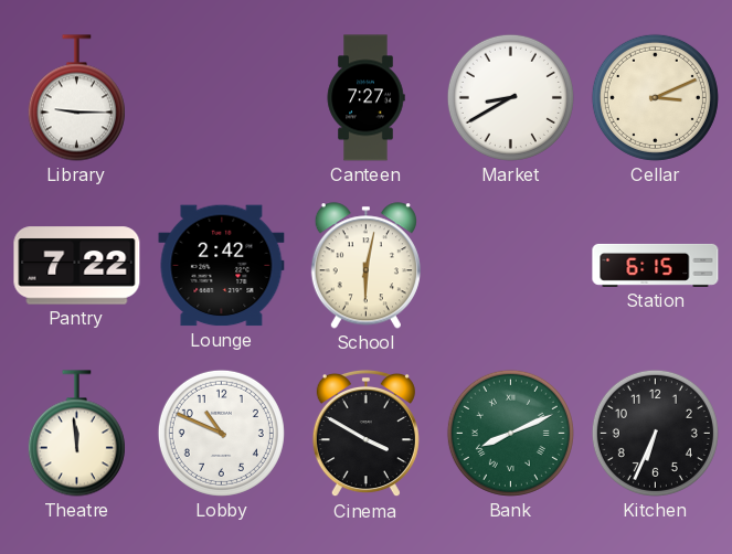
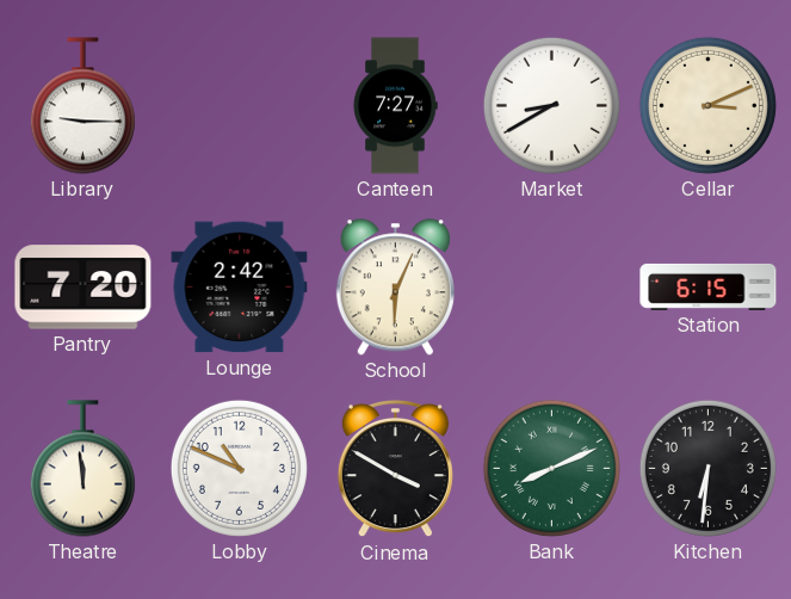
Pantry: 7:22 -> 7:20
School: 6:02 -> 6:04
Kitchen: 6:34 -> 6:31
